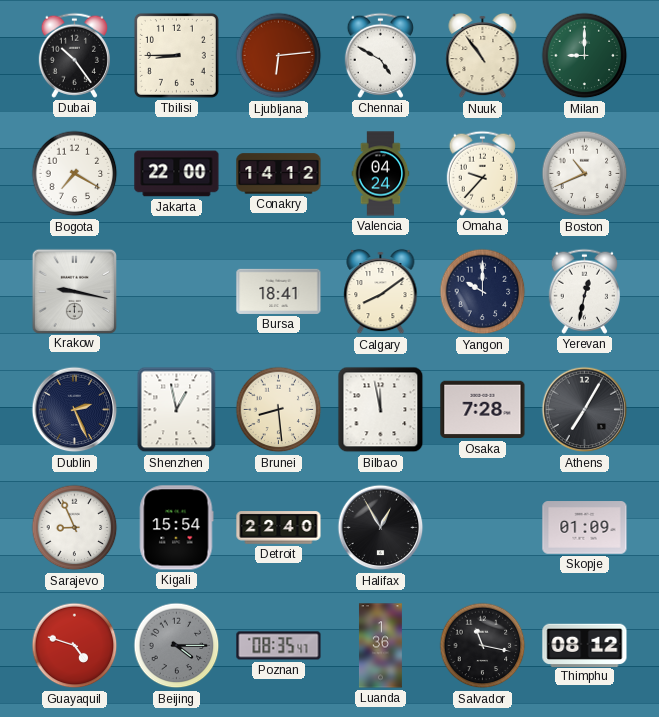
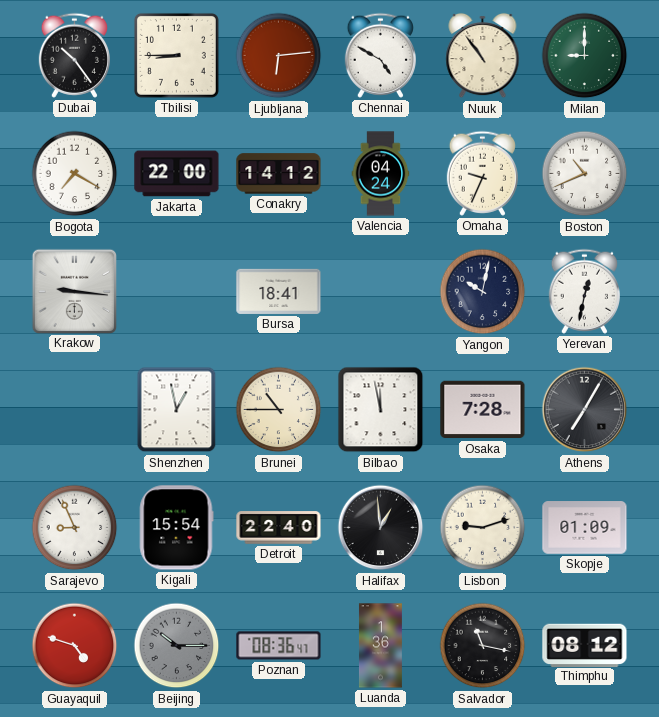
Omaha: 9:37 -> 9:34
Krakow: 9:17 -> 9:16
Calgary: 8:09 -> none
Yangon: 10:00 -> 10:02
Dublin: 2:26 -> none
Brunei: 8:29 -> 10:45
Halifax: 12:55 -> 12:59
Lisbon: none -> 9:12
Beijing: 4:15 -> 10:15
Poznan: 08:35 -> 08:36
